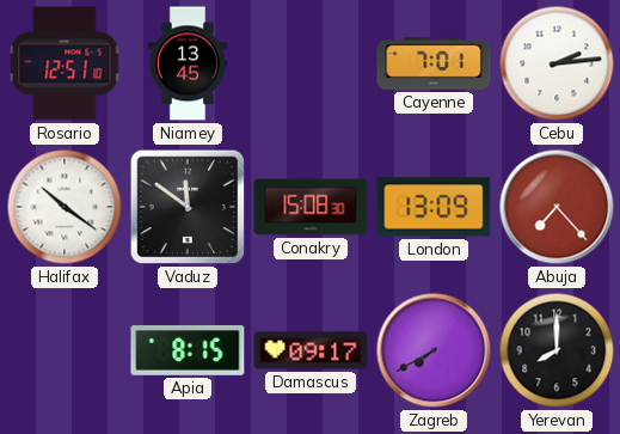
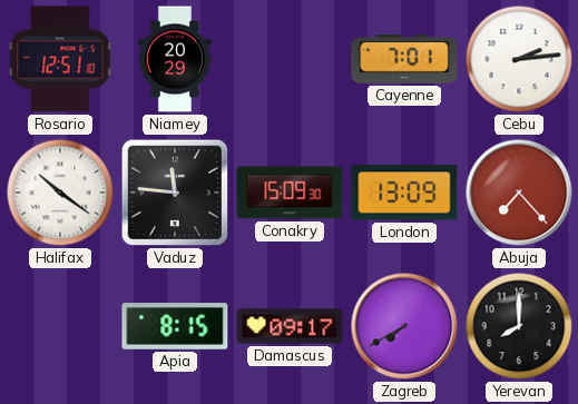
Niamey: 13:45 -> 20:29
Vaduz: 11:51 -> 11:46
Conakry: 15:08 -> 15:09
